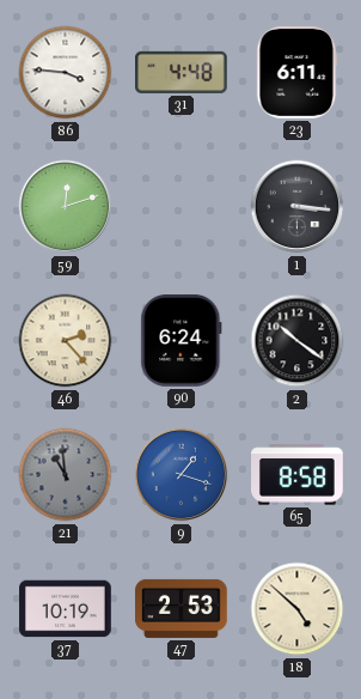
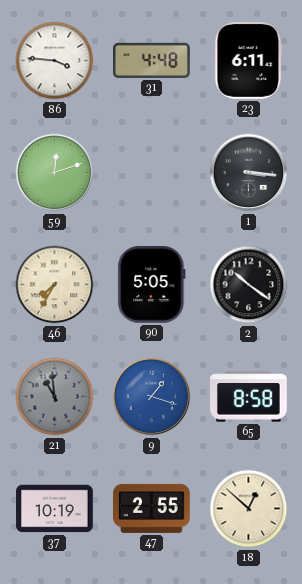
46: 2:23 -> 7:35
90: 6:24 -> 5:05
47: 2:53 -> 2:55
18: 4:52 -> 12:52
